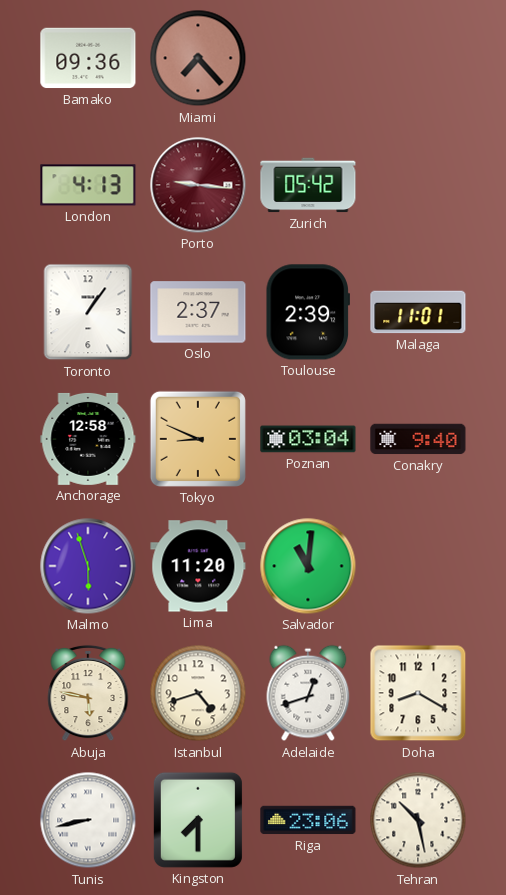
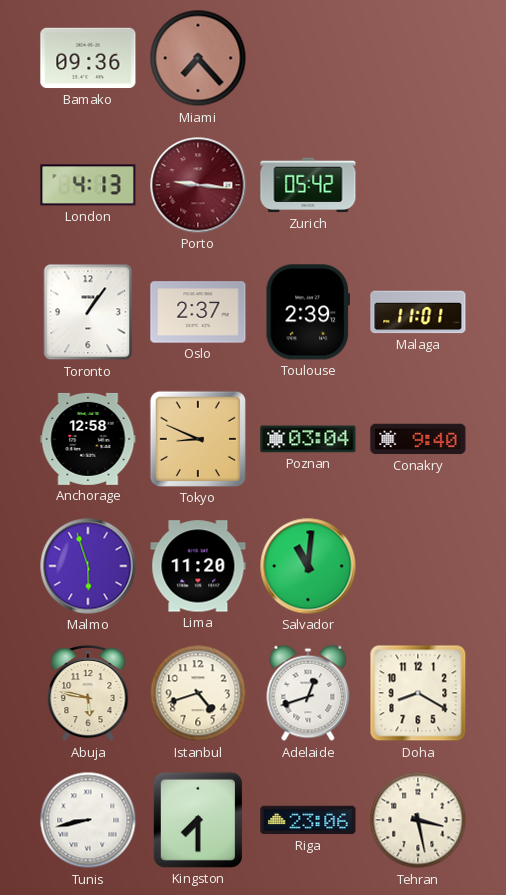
Tehran: 10:28 -> 3:28
